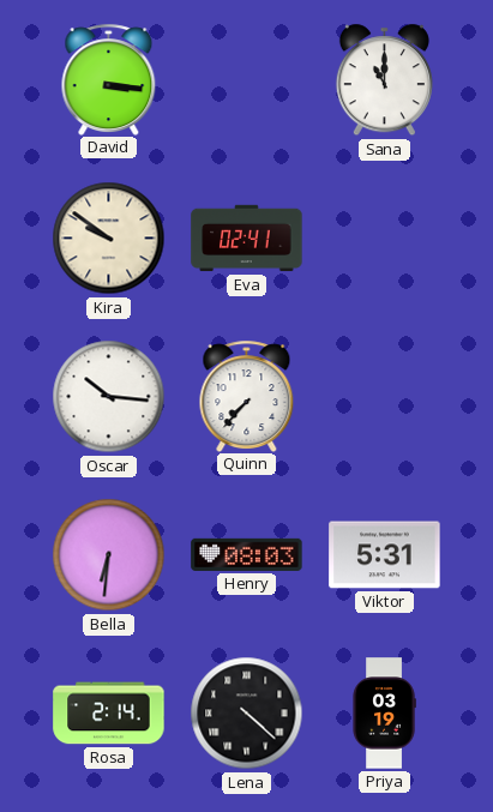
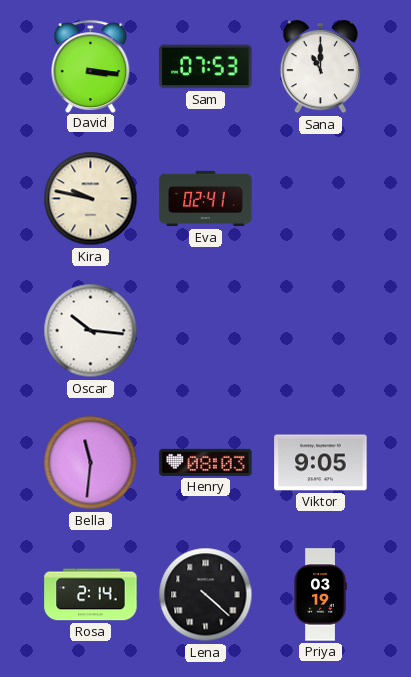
Sam: none -> 07:53
Kira: 9:51 -> 9:47
Quinn: 7:37 -> none
Bella: 6:31 -> 11:31
Viktor: 5:31 -> 9:05
